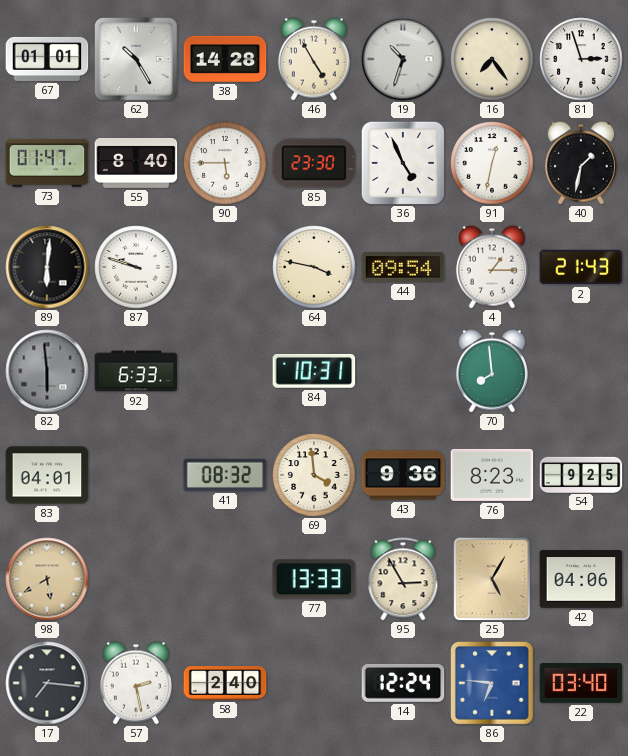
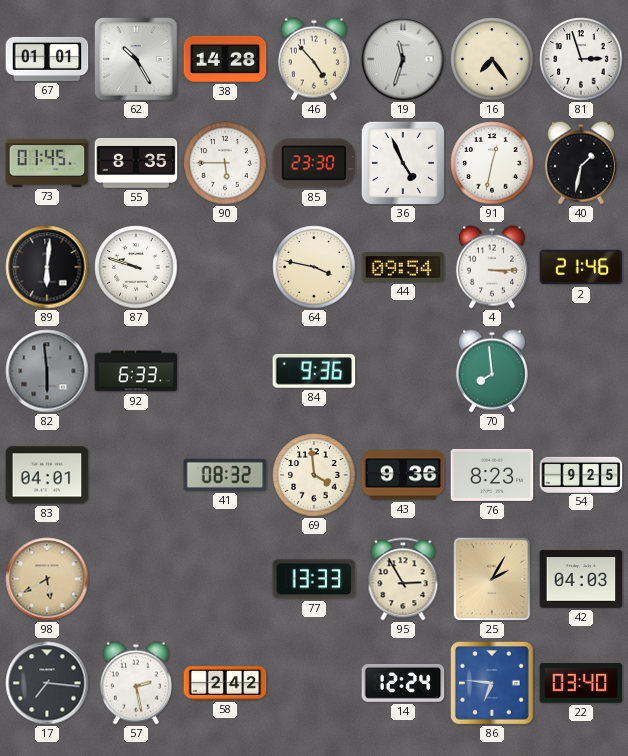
46: 4:55 -> 4:53
19: 10:33 -> 11:33
73: 01:47 -> 01:45
55: 8:40 -> 8:35
4: 1:15 -> 3:15
2: 21:43 -> 21:46
84: 10:31 -> 9:36
25: 5:05 -> 2:05
42: 04:06 -> 04:03
58: 2:40 -> 2:42
